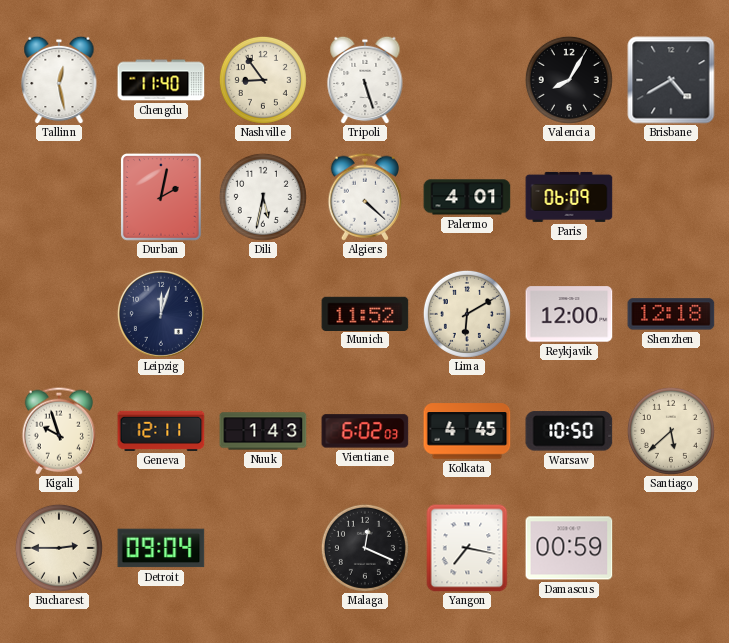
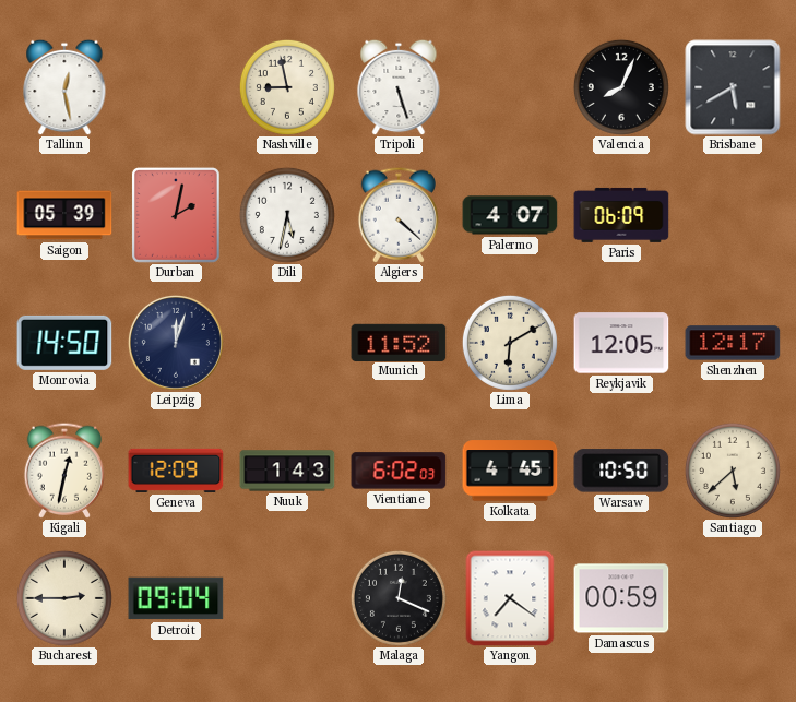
Chengdu: 11:40 -> none
Nashville: 8:54 -> 8:58
Valencia: 8:05 -> 8:04
Brisbane: 4:40 -> 5:40
Saigon: none -> 05:39
Palermo: 4:01 -> 4:07
Monrovia: none -> 14:50
Reykjavik: 12:00 -> 12:05
Shenzhen: 12:18 -> 12:17
Kigali: 9:57 -> 12:32
Geneva: 12:11 -> 12:09
Yangon: 7:17 -> 7:21
